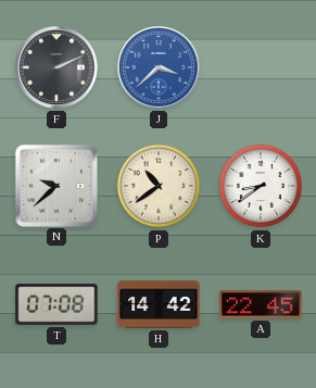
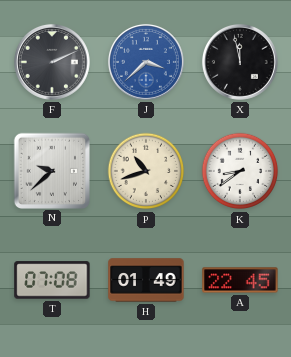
X: none -> 11:58
P: 10:39 -> 10:42
H: 14:42 -> 01:49
